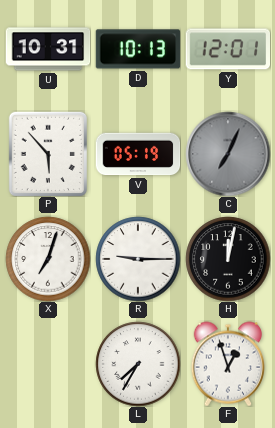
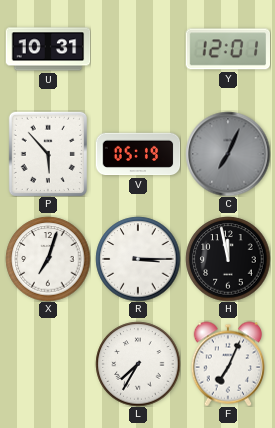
D: 10:13 -> none
R: 9:15 -> 3:15
H: 12:02 -> 11:58
F: 12:57 -> 7:04
